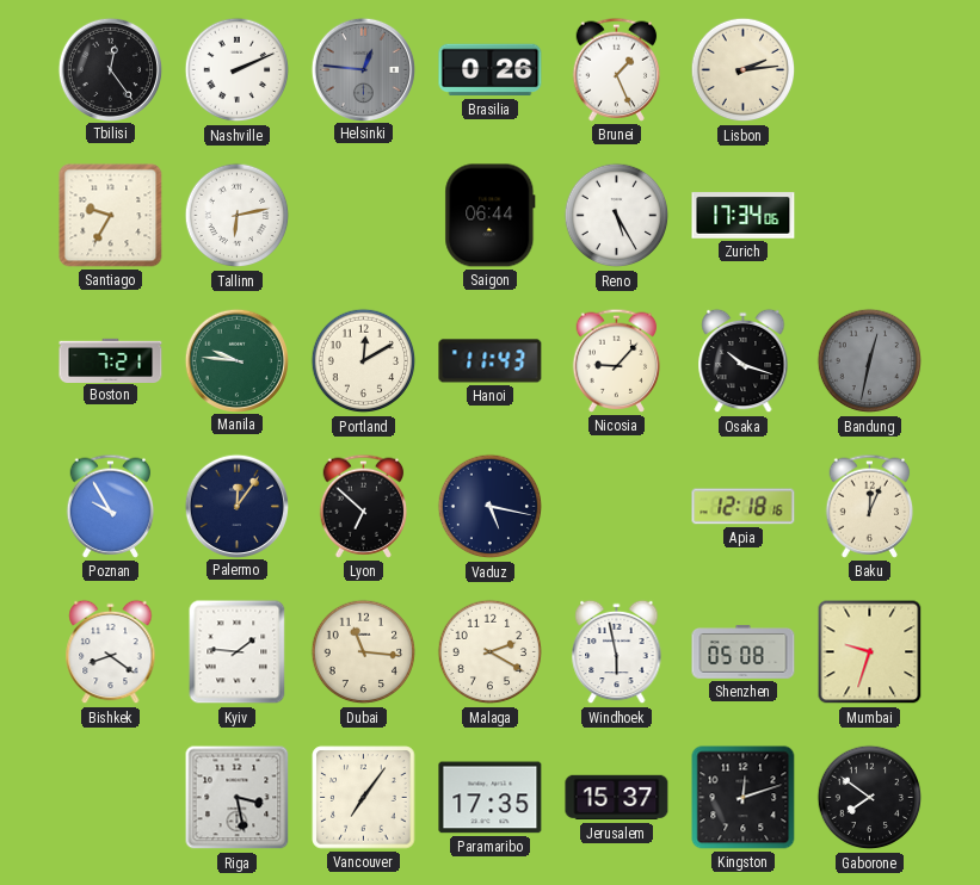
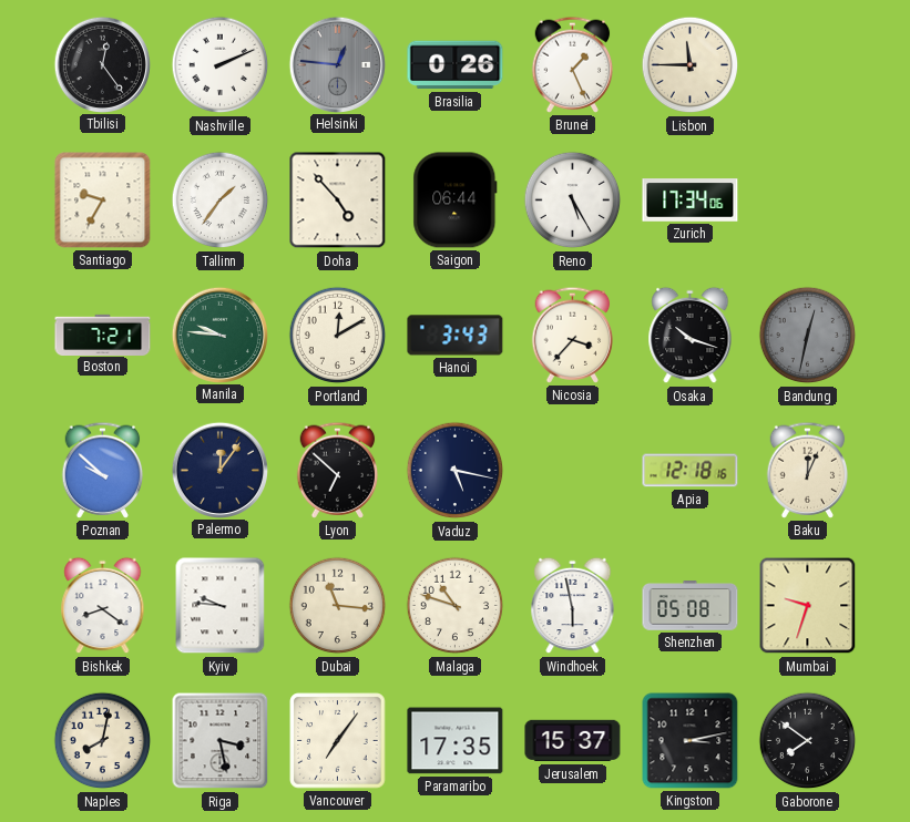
Lisbon: 2:14 -> 11:45
Tallinn: 6:13 -> 1:36
Doha: none -> 4:53
Hanoi: 11:43 -> 3:43
Nicosia: 9:07 -> 3:37
Poznan: 9:55 -> 9:52
Kyiv: 1:46 -> 9:46
Malaga: 2:20 -> 10:48
Naples: none -> 8:02
Kingston: 12:12 -> 3:13
